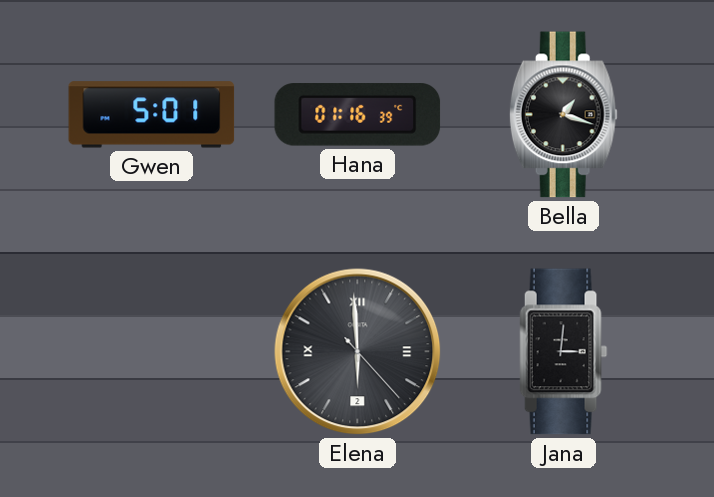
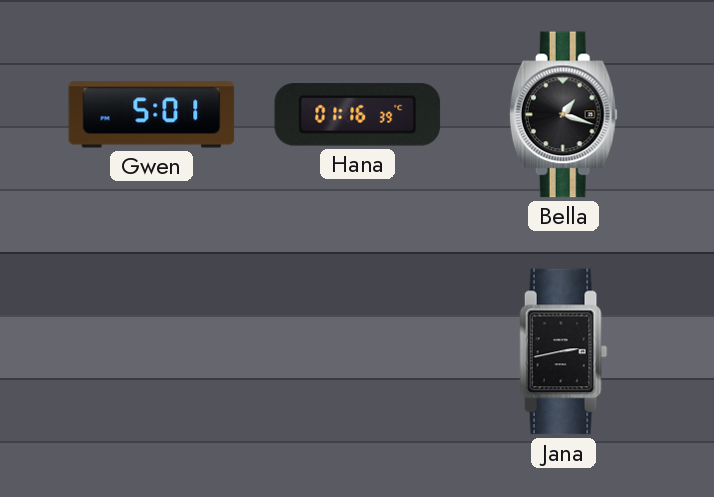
Elena: 5:59 -> none
Jana: 3:01 -> 2:43
